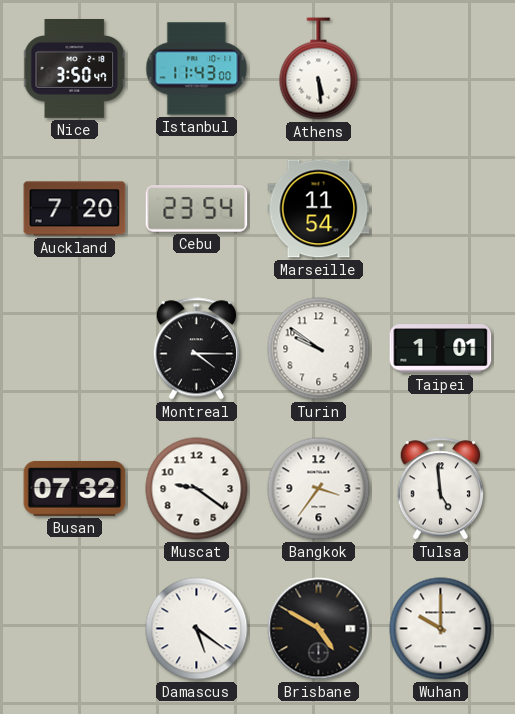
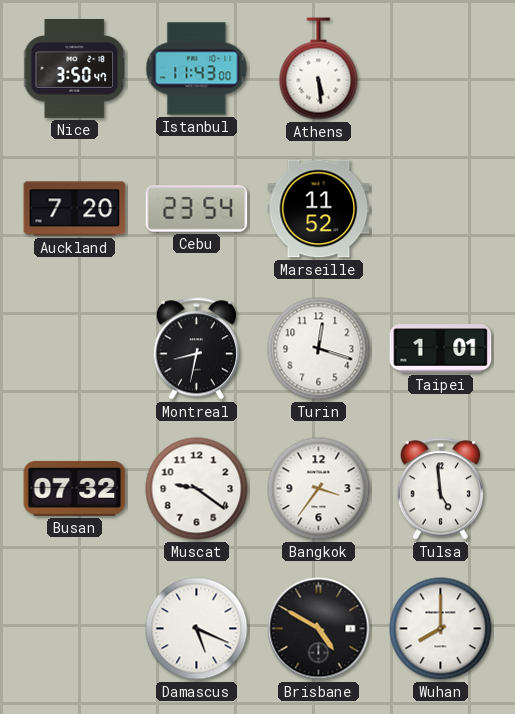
Marseille: 11:54 -> 11:52
Montreal: 4:15 -> 8:32
Turin: 9:51 -> 12:18
Damascus: 5:21 -> 5:19
Wuhan: 10:00 -> 8:00
